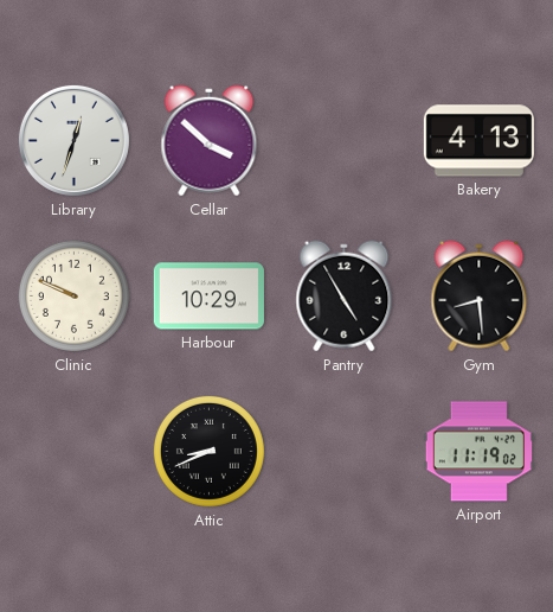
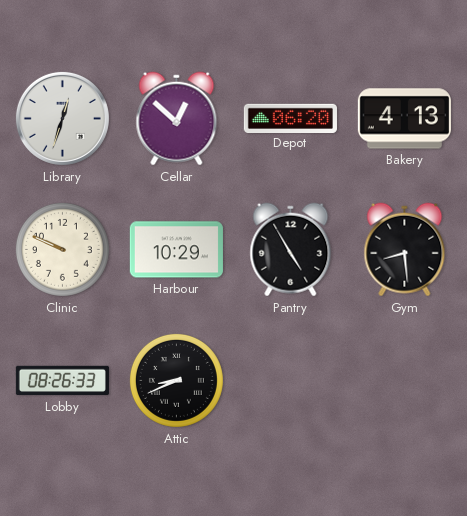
Cellar: 3:52 -> 12:52
Depot: none -> 06:20
Lobby: none -> 08:26
Airport: 11:19 -> none
